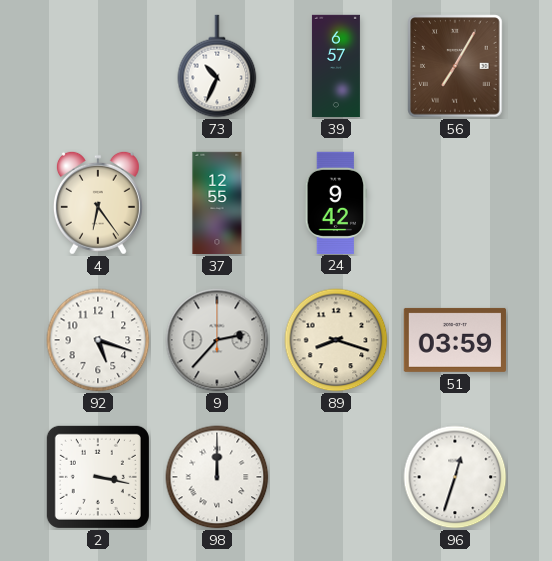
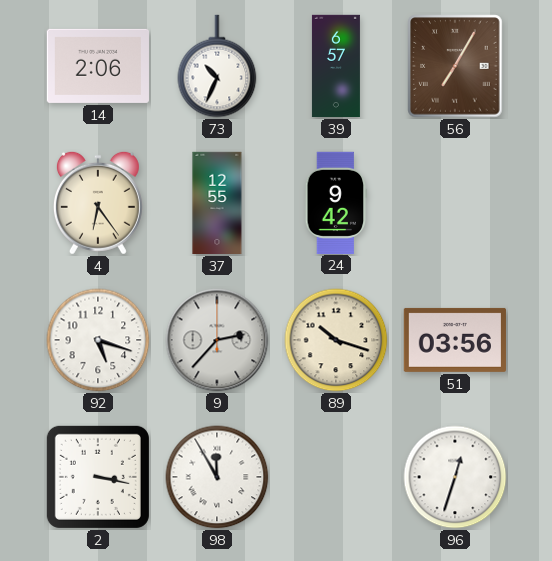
14: none -> 2:06
89: 8:18 -> 10:18
51: 03:59 -> 03:56
98: 12:00 -> 11:55
